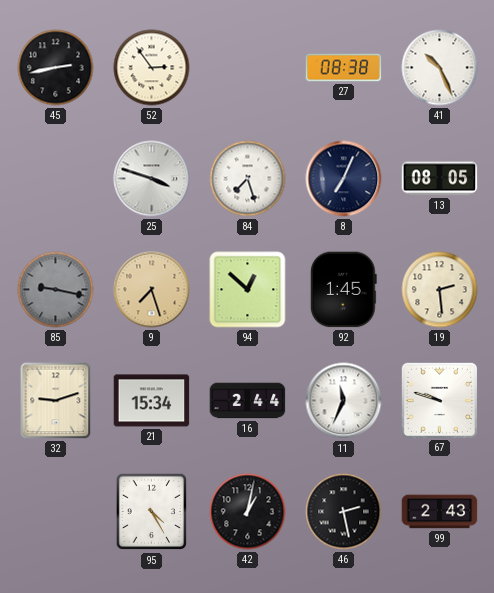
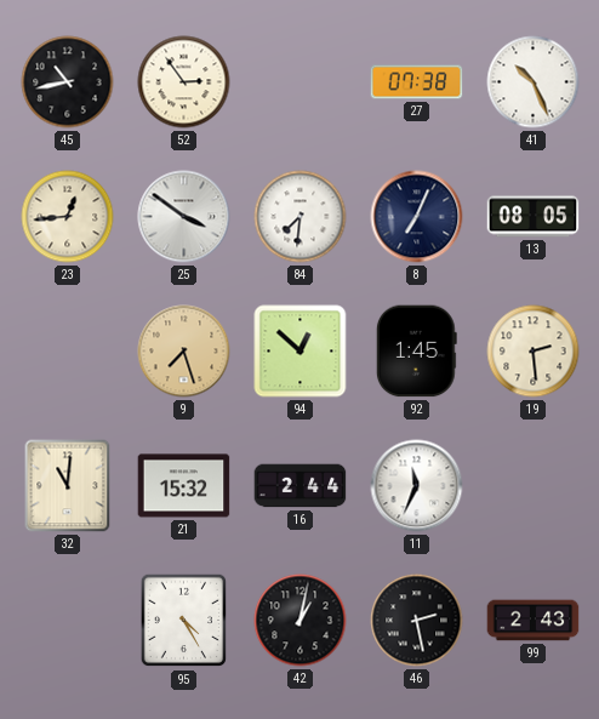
45: 2:43 -> 10:43
27: 08:38 -> 07:38
23: none -> 12:44
25: 3:48 -> 3:51
84: 7:27 -> 7:31
85: 9:17 -> none
32: 9:12 -> 11:01
21: 15:34 -> 15:32
67: 9:48 -> none
